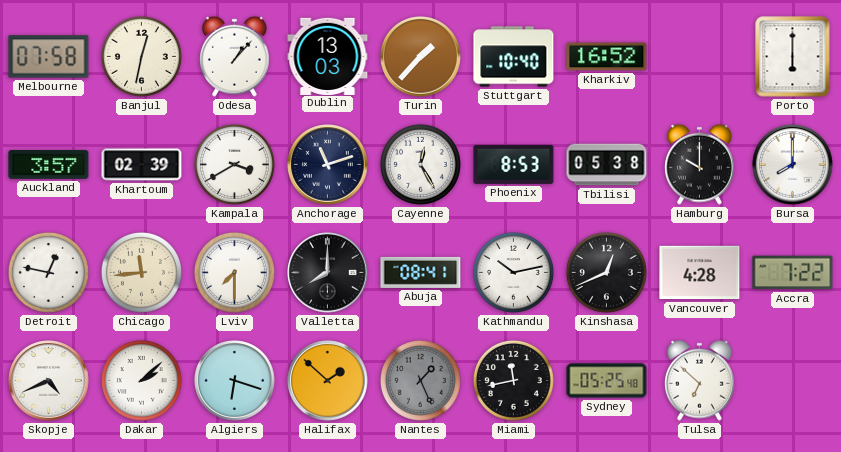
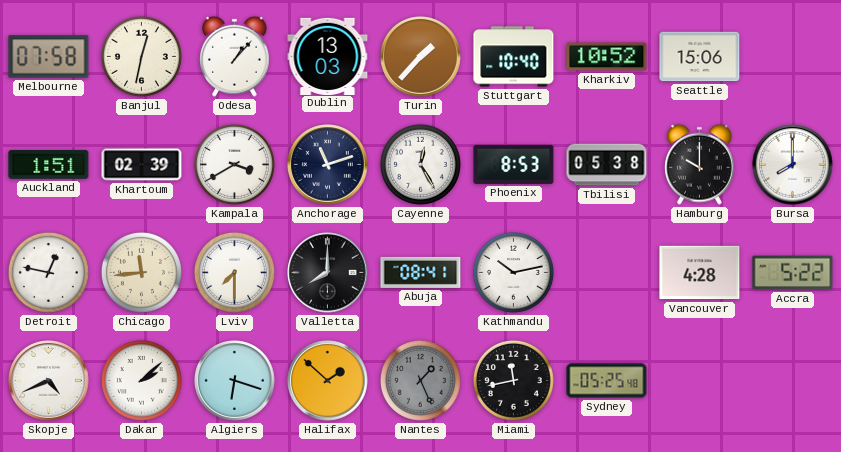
Kharkiv: 16:52 -> 10:52
Seattle: none -> 15:06
Porto: 6:00 -> none
Auckland: 3:57 -> 1:51
Kinshasa: 12:41 -> none
Accra: 7:22 -> 5:22
Tulsa: 6:52 -> none
